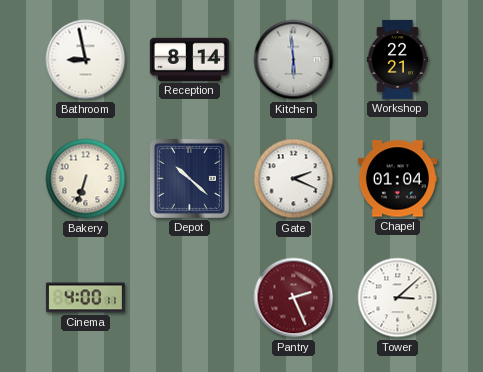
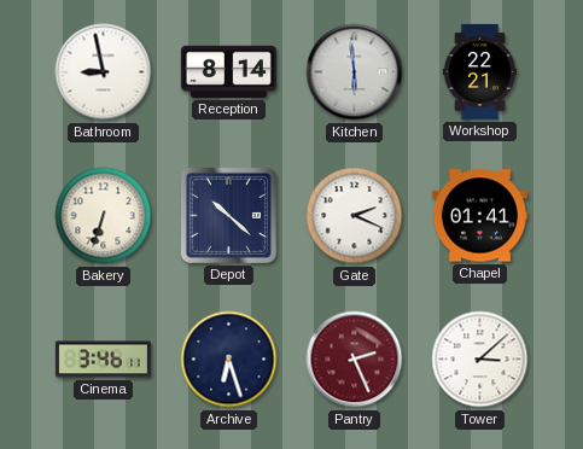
Chapel: 01:04 -> 01:41
Cinema: 4:00 -> 3:46
Archive: none -> 6:27
